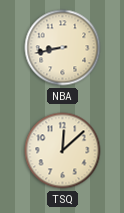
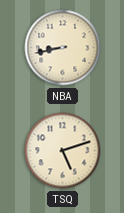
TSQ: 12:08 -> 5:12
